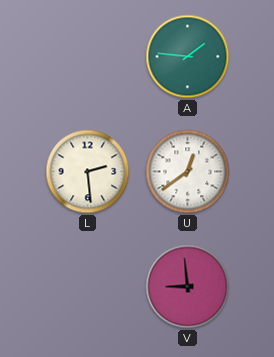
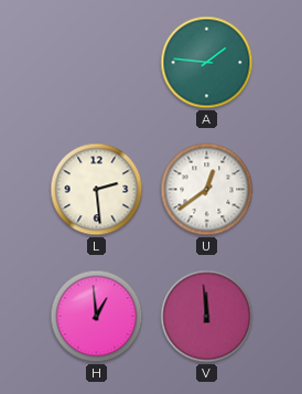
H: none -> 12:59
V: 8:59 -> 11:59
